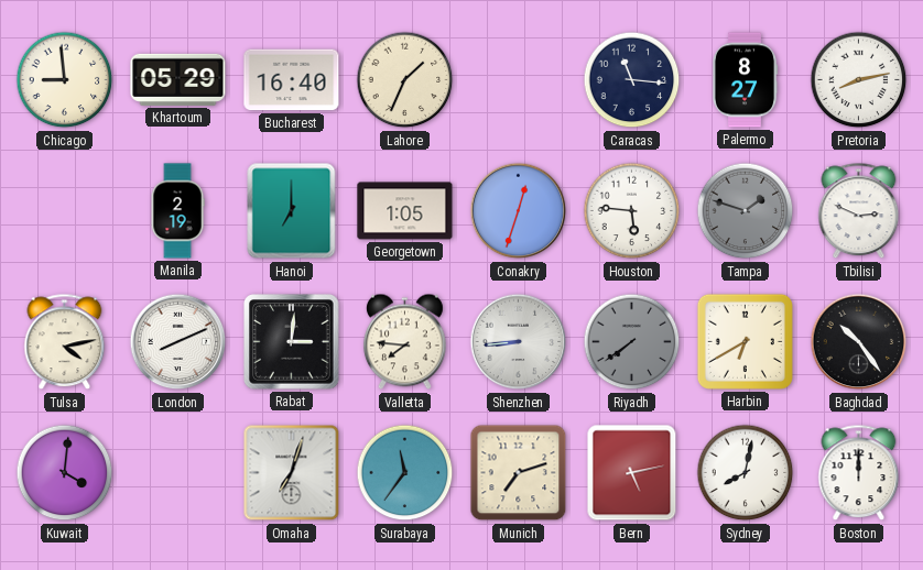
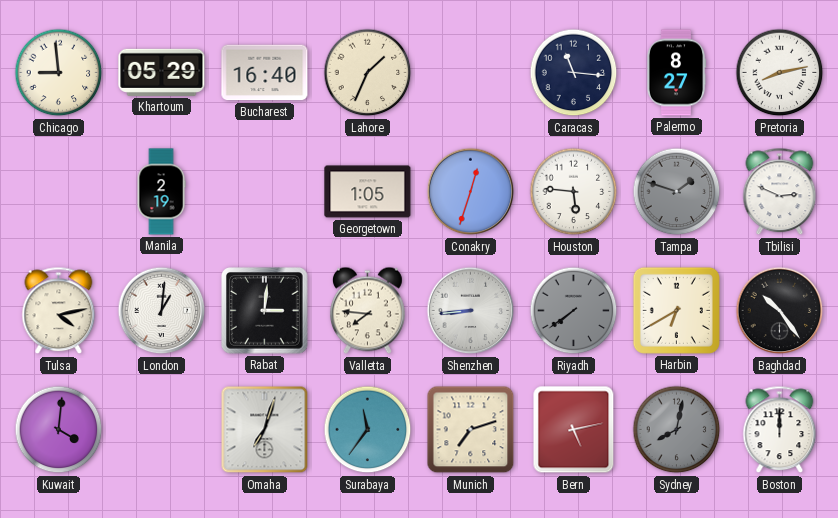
Hanoi: 7:00 -> none
London: 8:11 -> 1:01
Sydney dial: white -> grey
